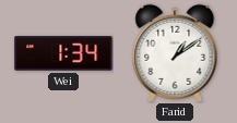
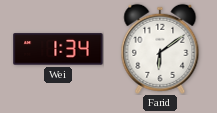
Farid: 1:09 -> 6:09
